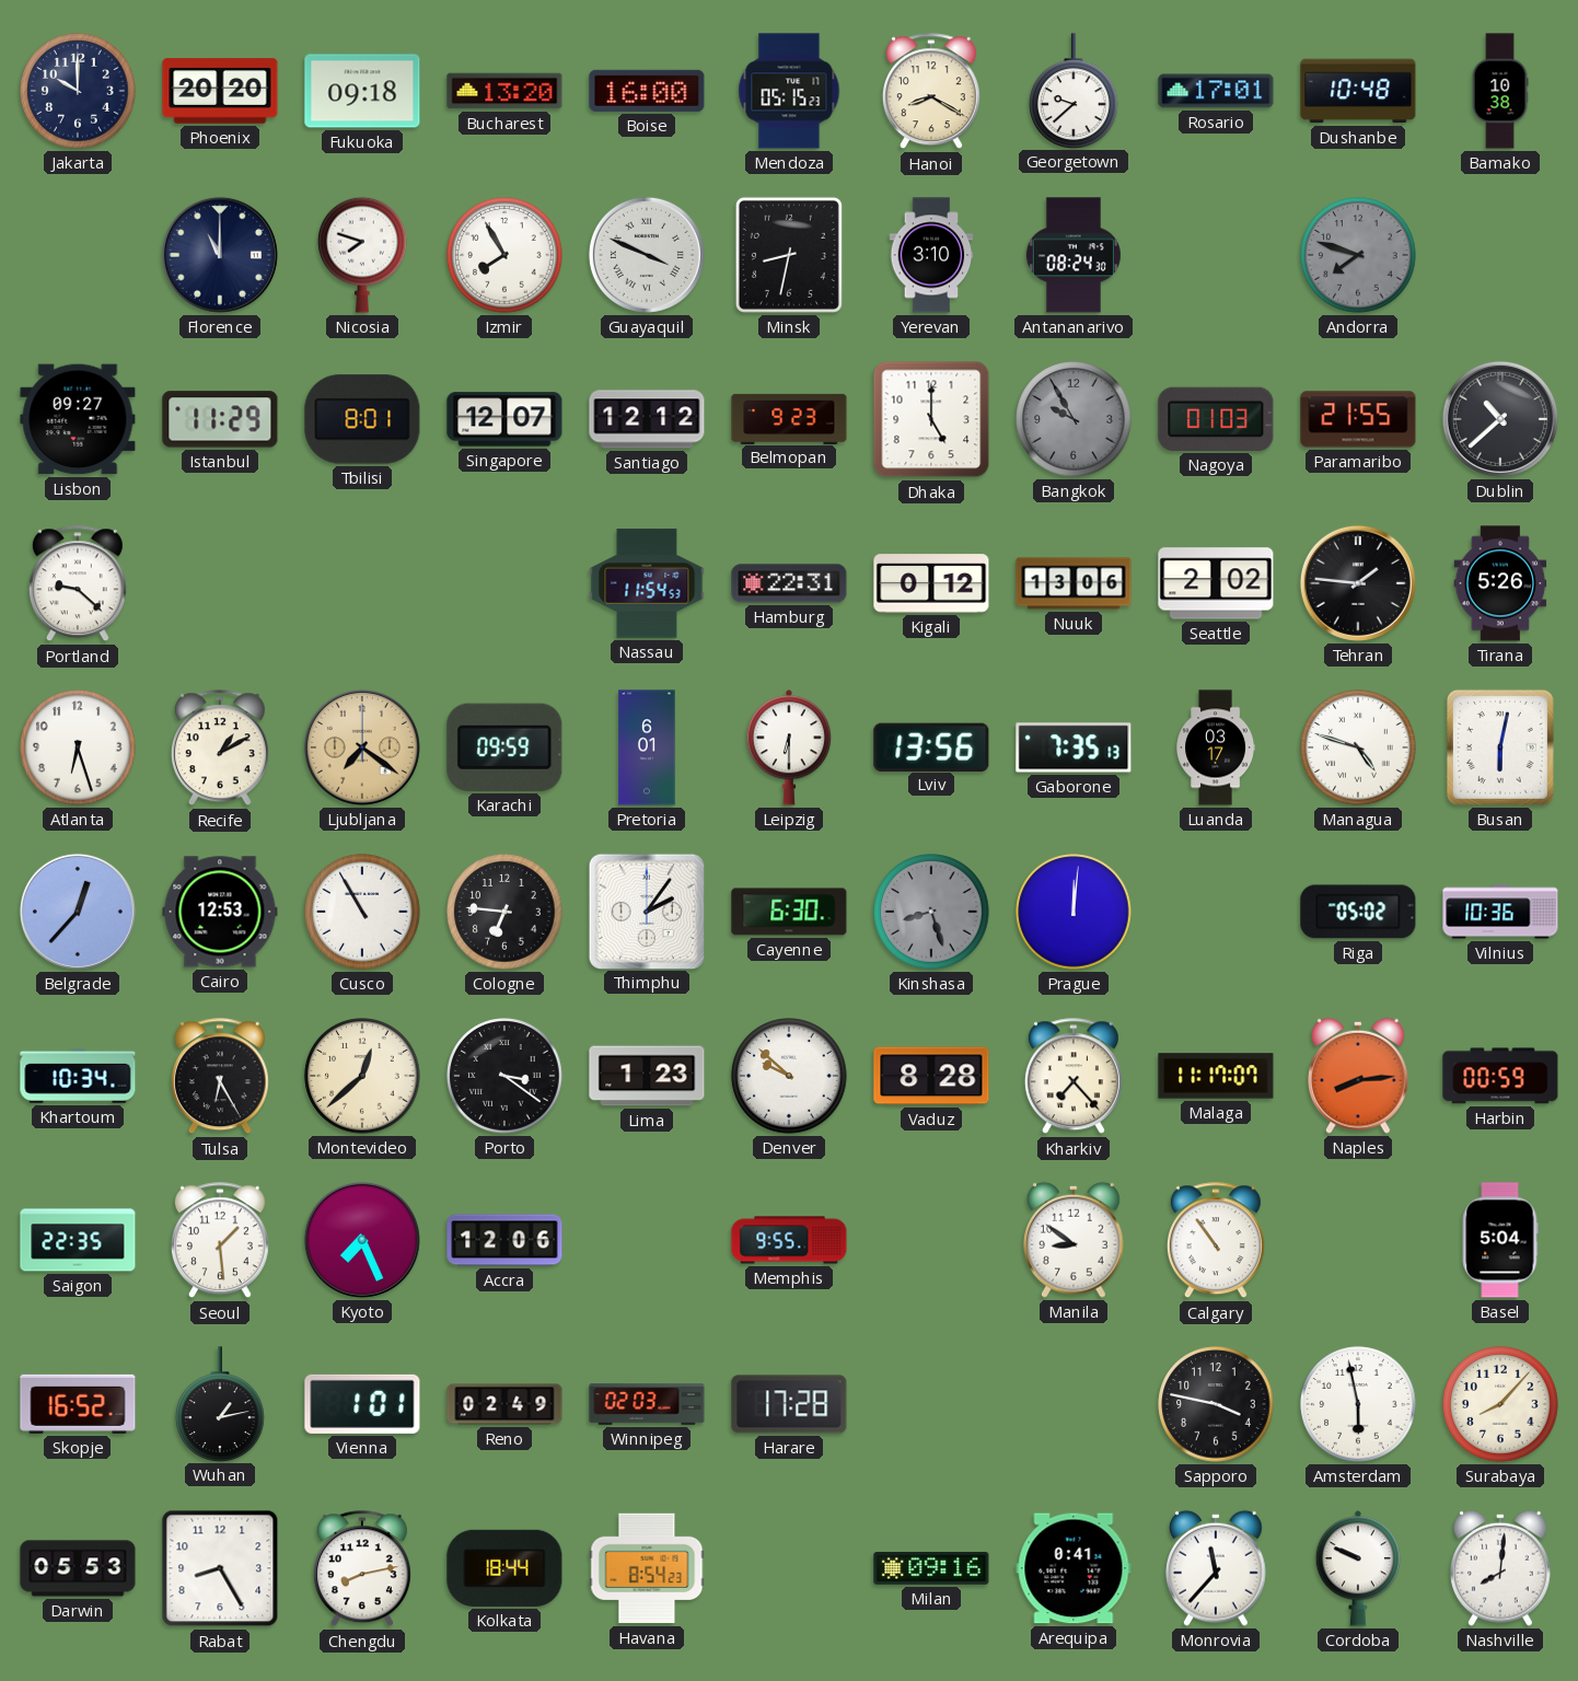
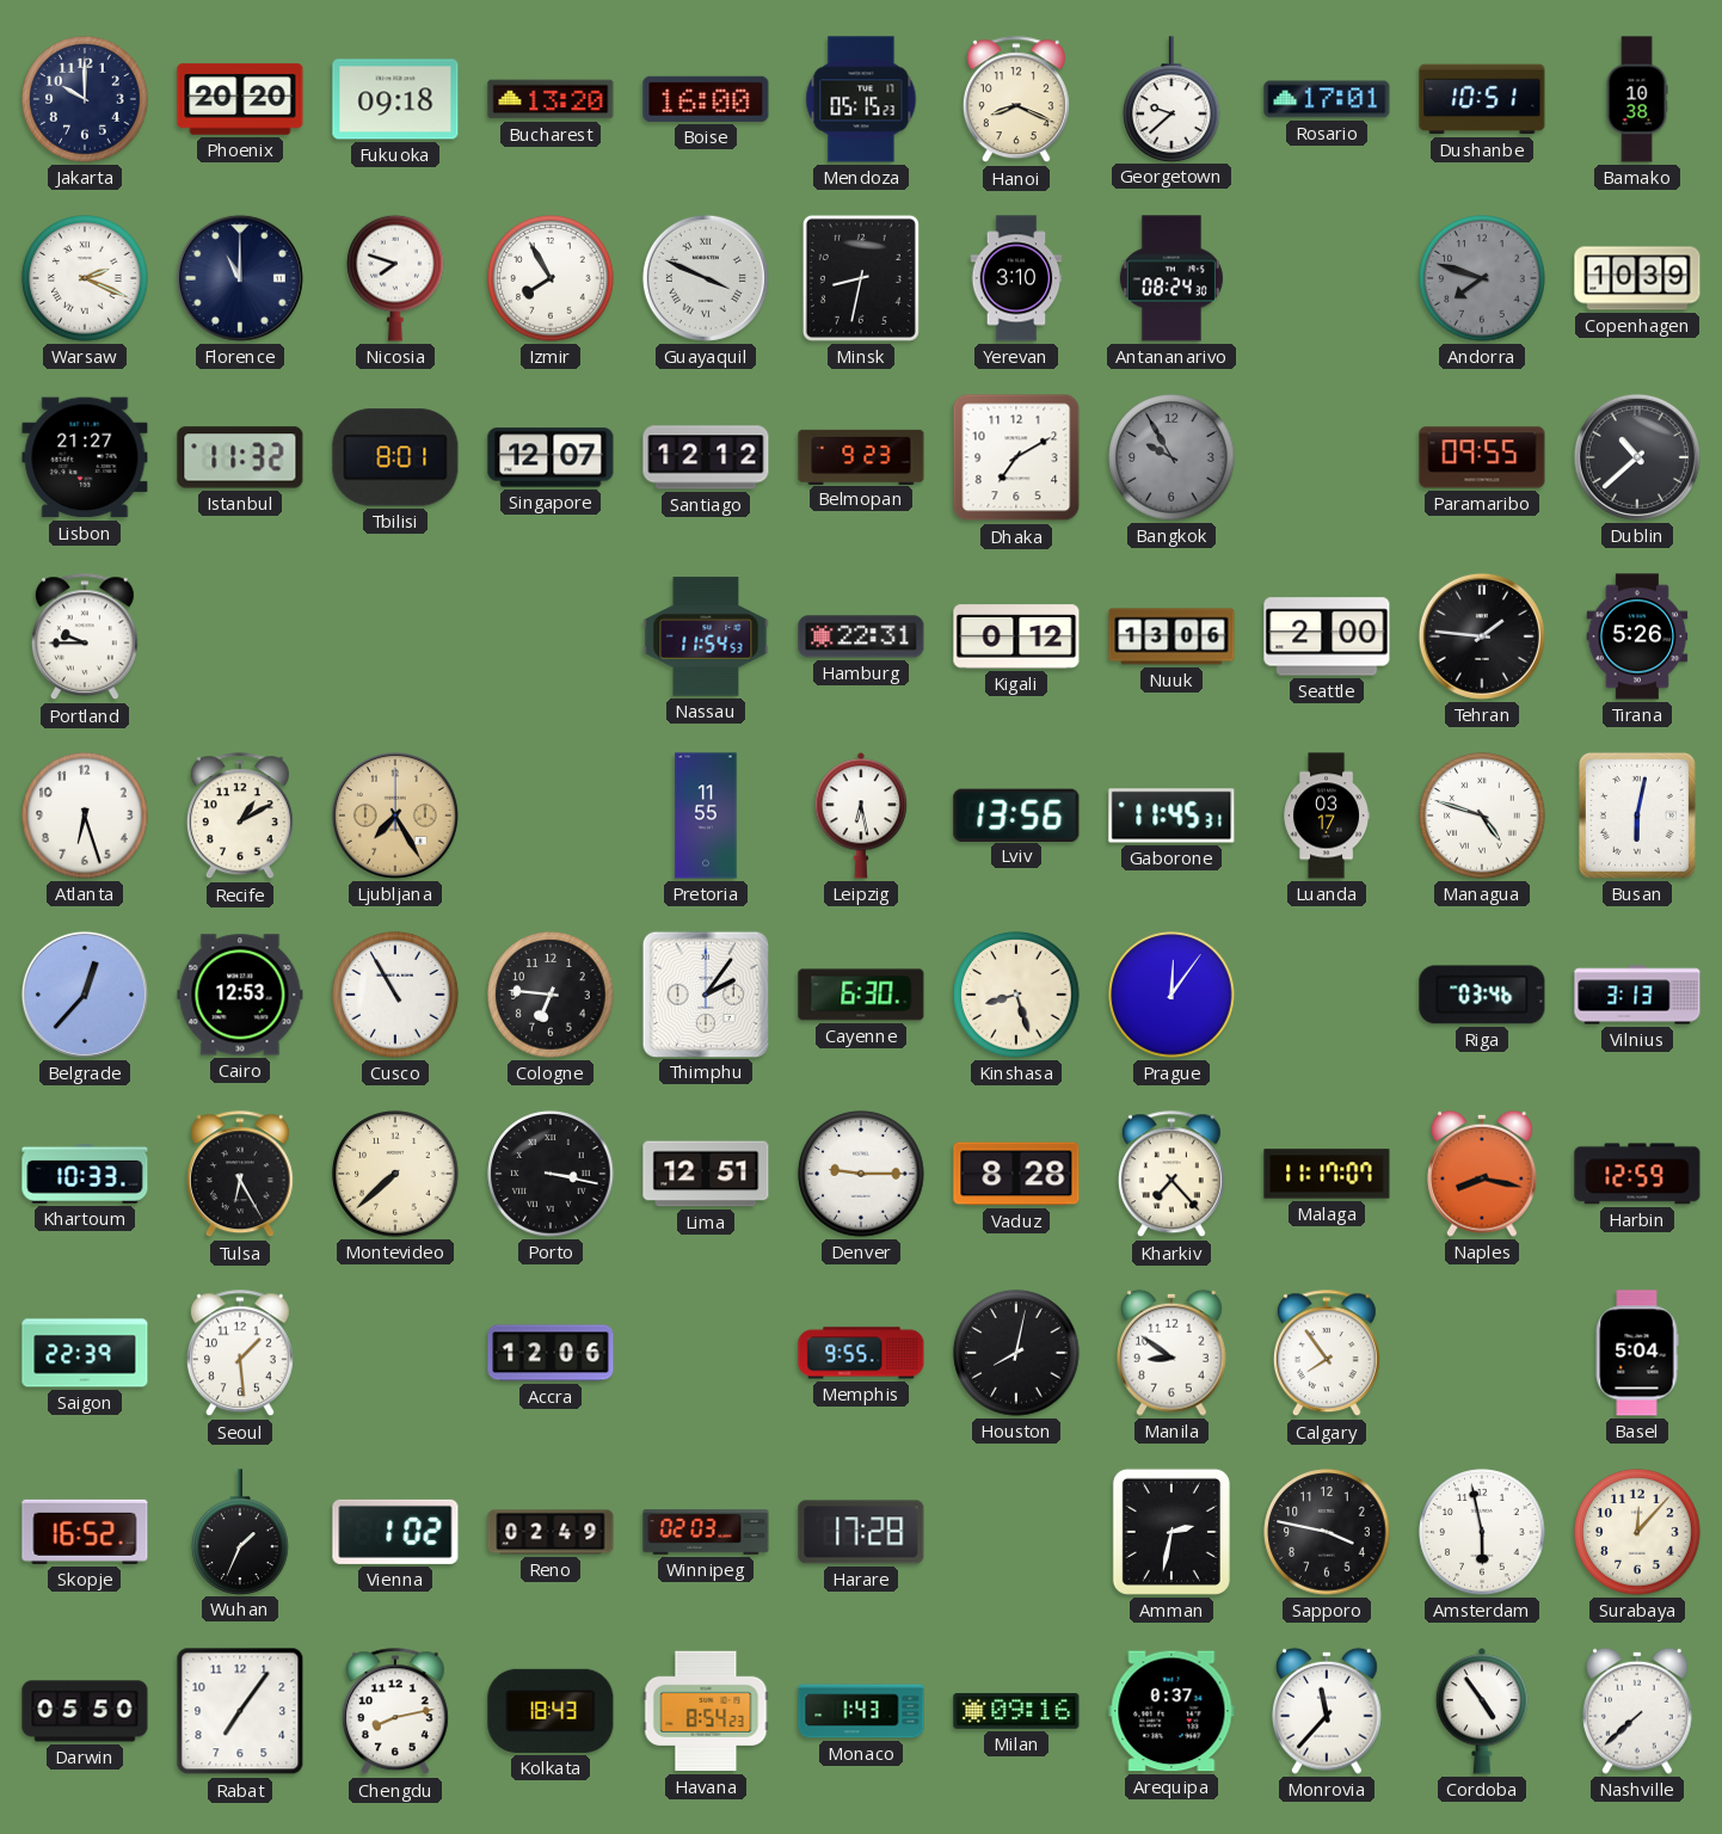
Hanoi: 8:20 -> 8:19
Dushanbe: 10:48 -> 10:51
Warsaw: none -> 2:19
Copenhagen: none -> 10:39
Lisbon: 09:27 -> 21:27
Istanbul: 11:29 -> 11:32
Dhaka: 5:00 -> 7:10
Nagoya: 01:03 -> none
Paramaribo: 21:55 -> 09:55
Portland: 9:22 -> 9:45
Seattle: 2:02 -> 2:00
Ljubljana: 7:21 -> 7:25
Karachi: 09:59 -> none
Pretoria: 6:01 -> 11:55
Leipzig: 6:30 -> 6:28
Gaborone: 7:35 -> 11:45
Kinshasa dial: grey -> cream
Prague: 12:01 -> 12:06
Riga: 05:02 -> 03:46
Vilnius: 10:36 -> 3:13
Khartoum: 10:34 -> 10:33
Montevideo: 12:38 -> 7:38
Porto: 3:21 -> 3:17
Lima: 1:23 -> 12:51
Denver: 9:52 -> 9:15
Naples: 8:14 -> 8:17
Harbin: 00:59 -> 12:59
Saigon: 22:35 -> 22:39
Kyoto: 7:26 -> none
Houston: none -> 8:02
Calgary: 10:54 -> 7:54
Wuhan: 1:13 -> 1:34
Vienna: 1:01 -> 1:02
Amman: none -> 2:32
Surabaya: 8:07 -> 12:07
Darwin: 05:53 -> 05:50
Rabat: 8:25 -> 7:06
Kolkata: 18:44 -> 18:43
Monaco: none -> 1:43
Arequipa: 0:41 -> 0:37
Cordoba: 9:49 -> 4:54
Nashville: 8:01 -> 7:38
